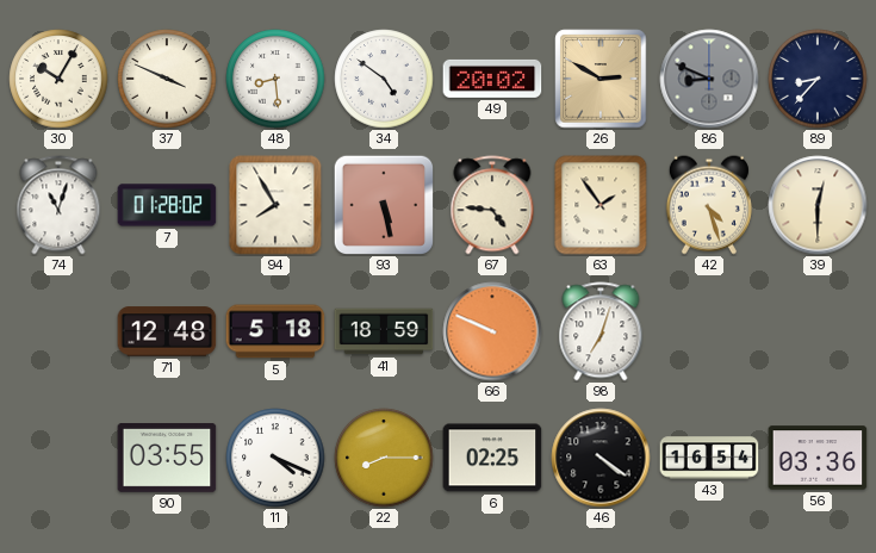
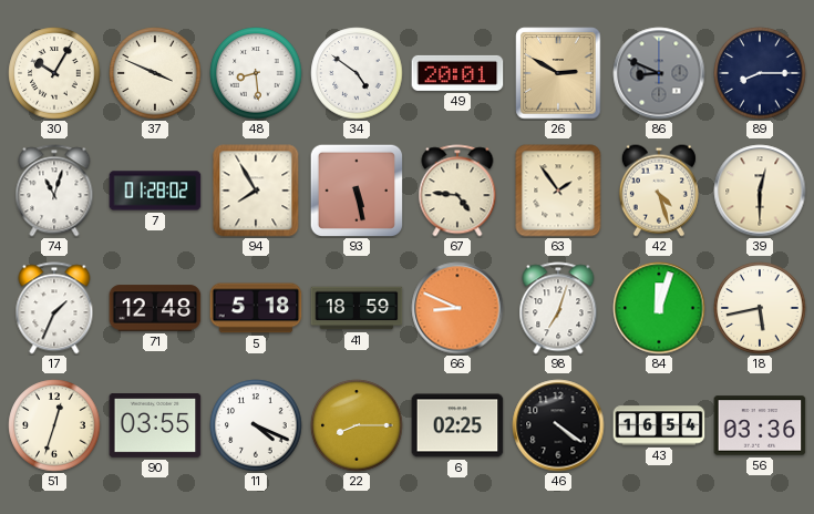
49: 20:02 -> 20:01
89: 8:37 -> 8:15
17: none -> 1:34
66: 9:49 -> 8:49
84: none -> 12:03
18: none -> 5:43
51: none -> 12:33
